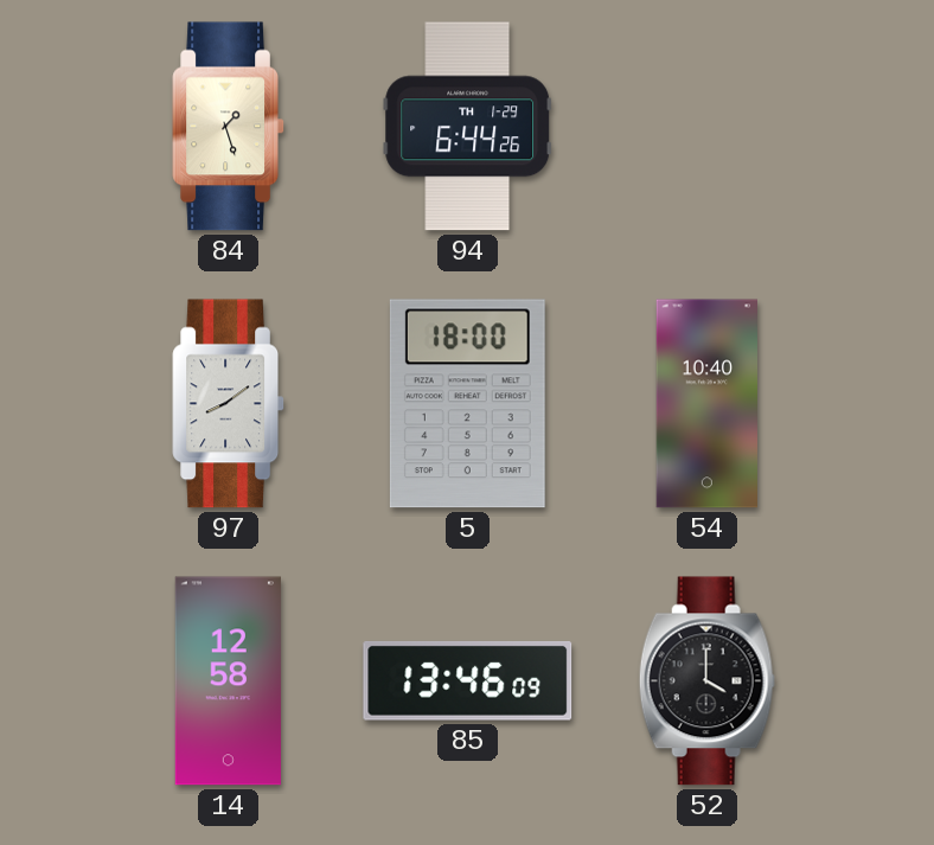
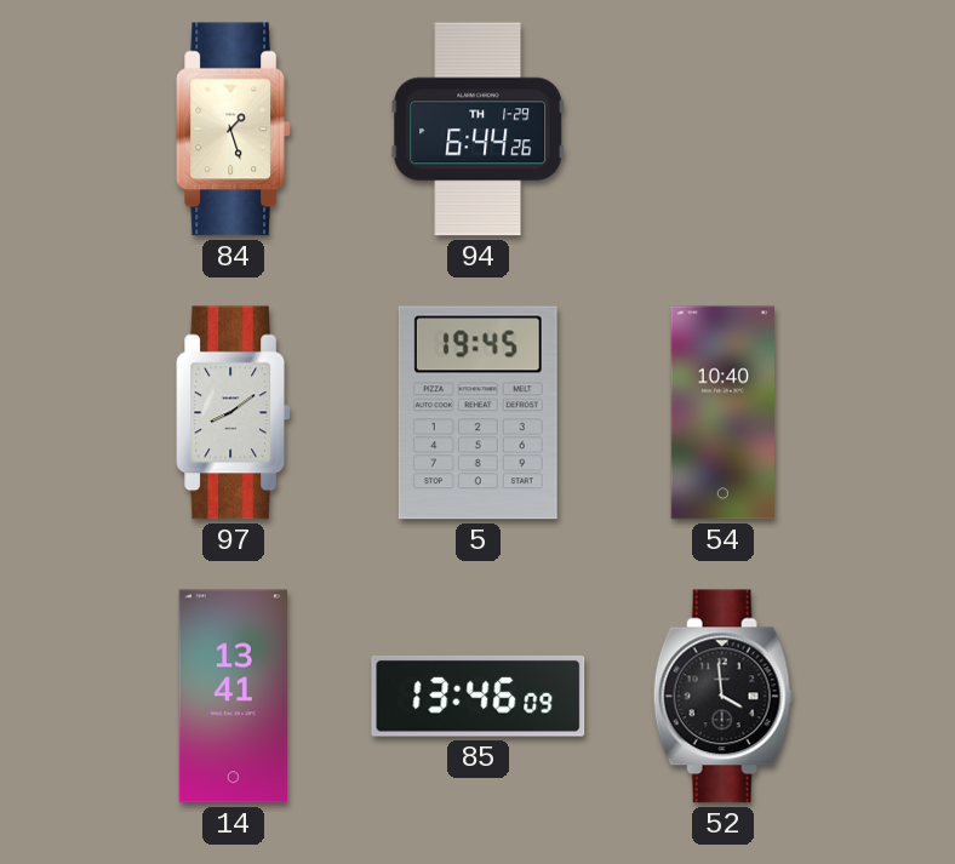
5: 18:00 -> 19:45
14: 12:58 -> 13:41
52: 4:00 -> 3:59
